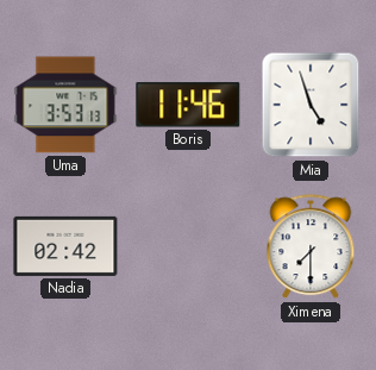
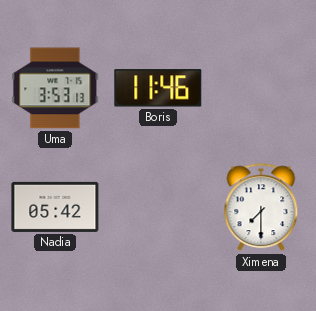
Mia: 4:57 -> none
Nadia: 02:42 -> 05:42
